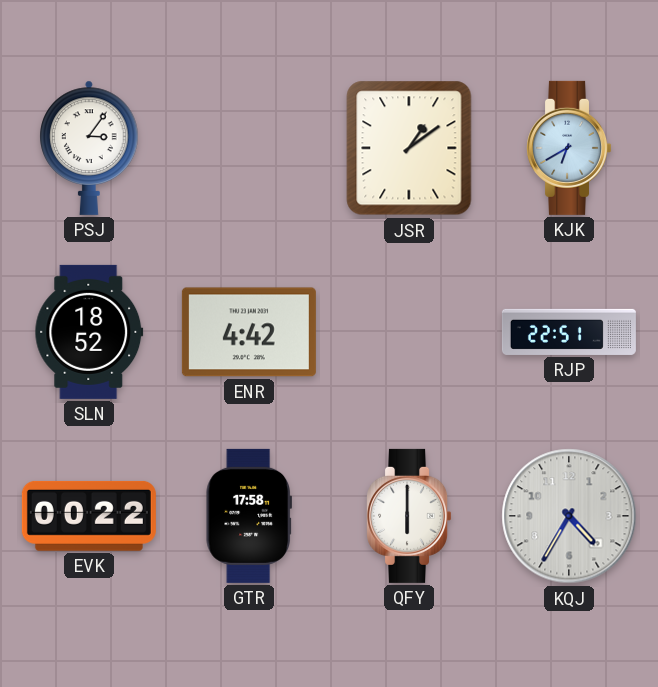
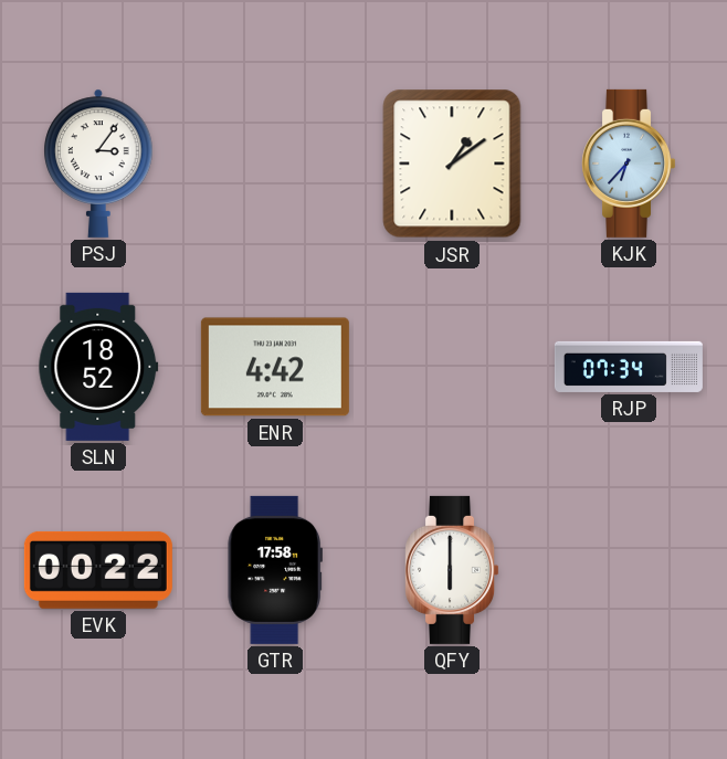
KJK: 6:40 -> 6:37
RJP: 22:51 -> 07:34
KQJ: 4:35 -> none
